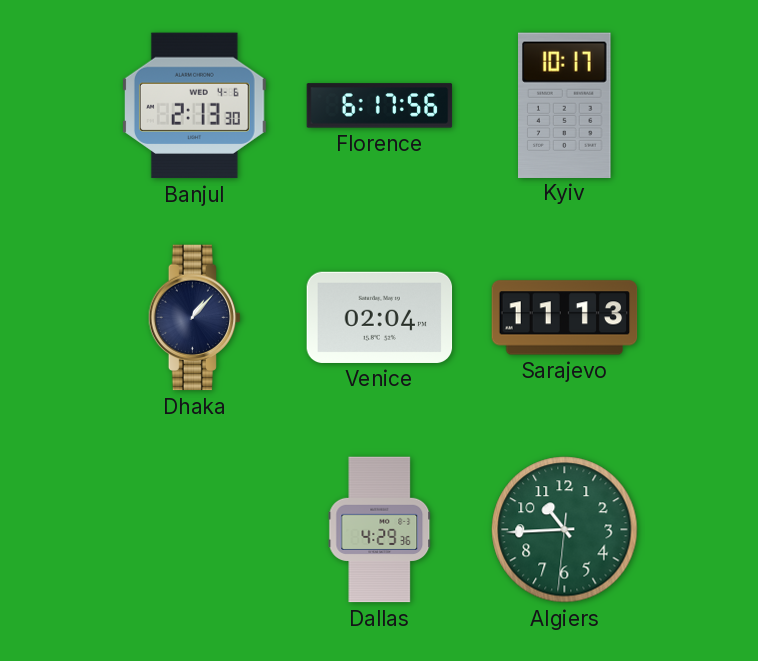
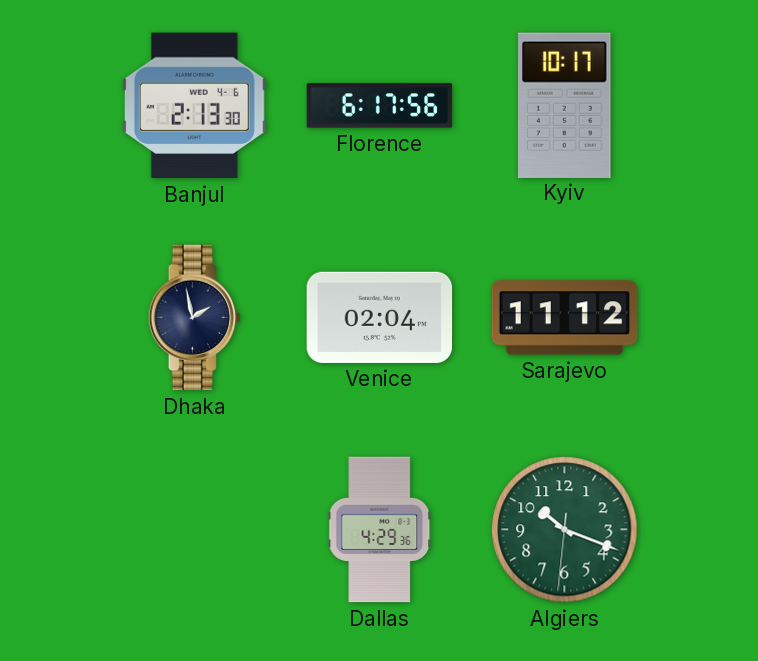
Dhaka: 1:07 -> 1:58
Sarajevo: 11:13 -> 11:12
Algiers: 10:44 -> 10:18
